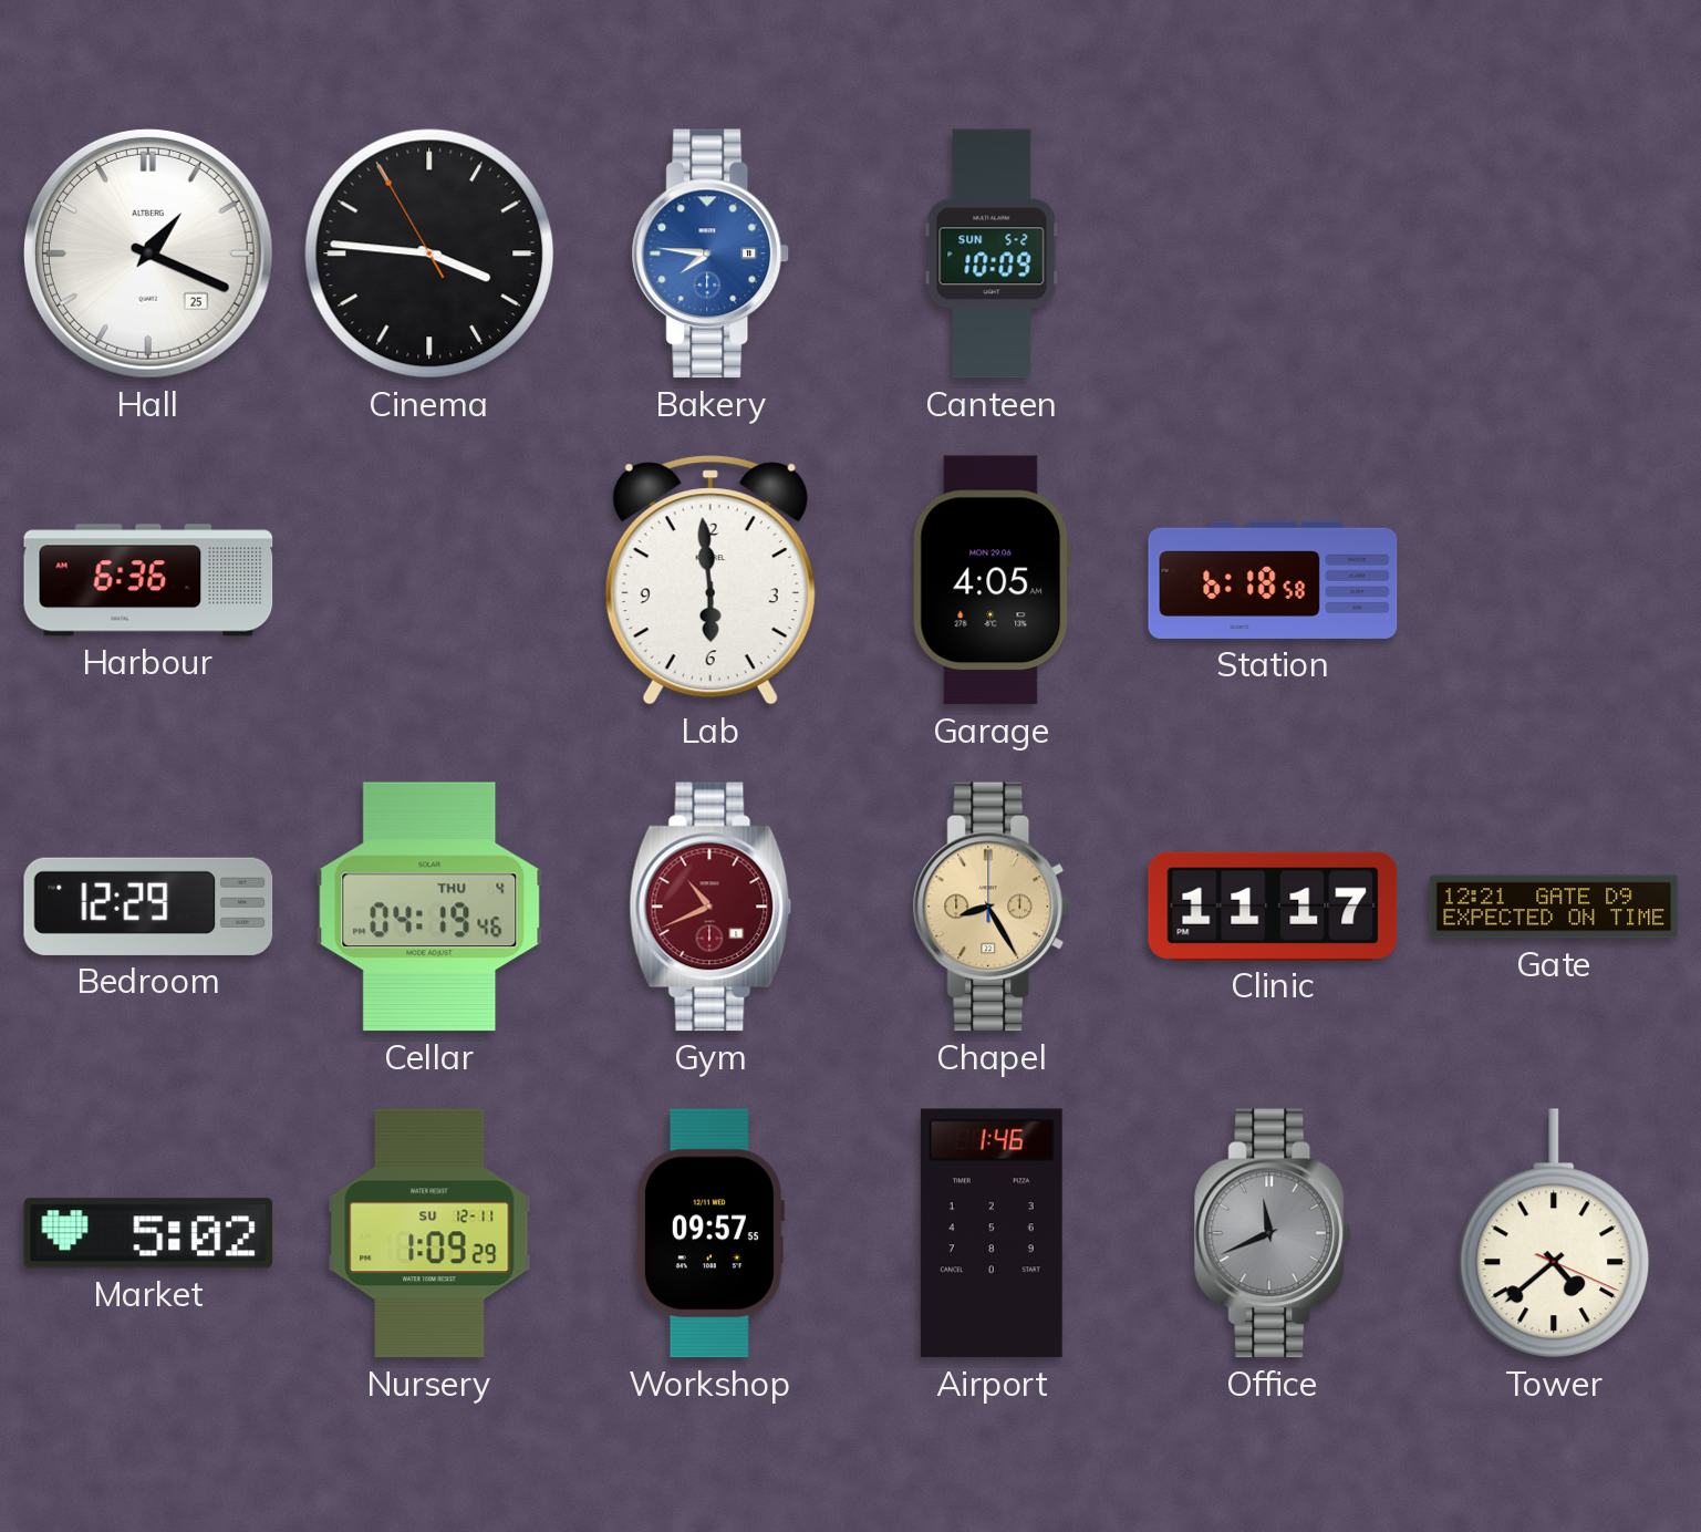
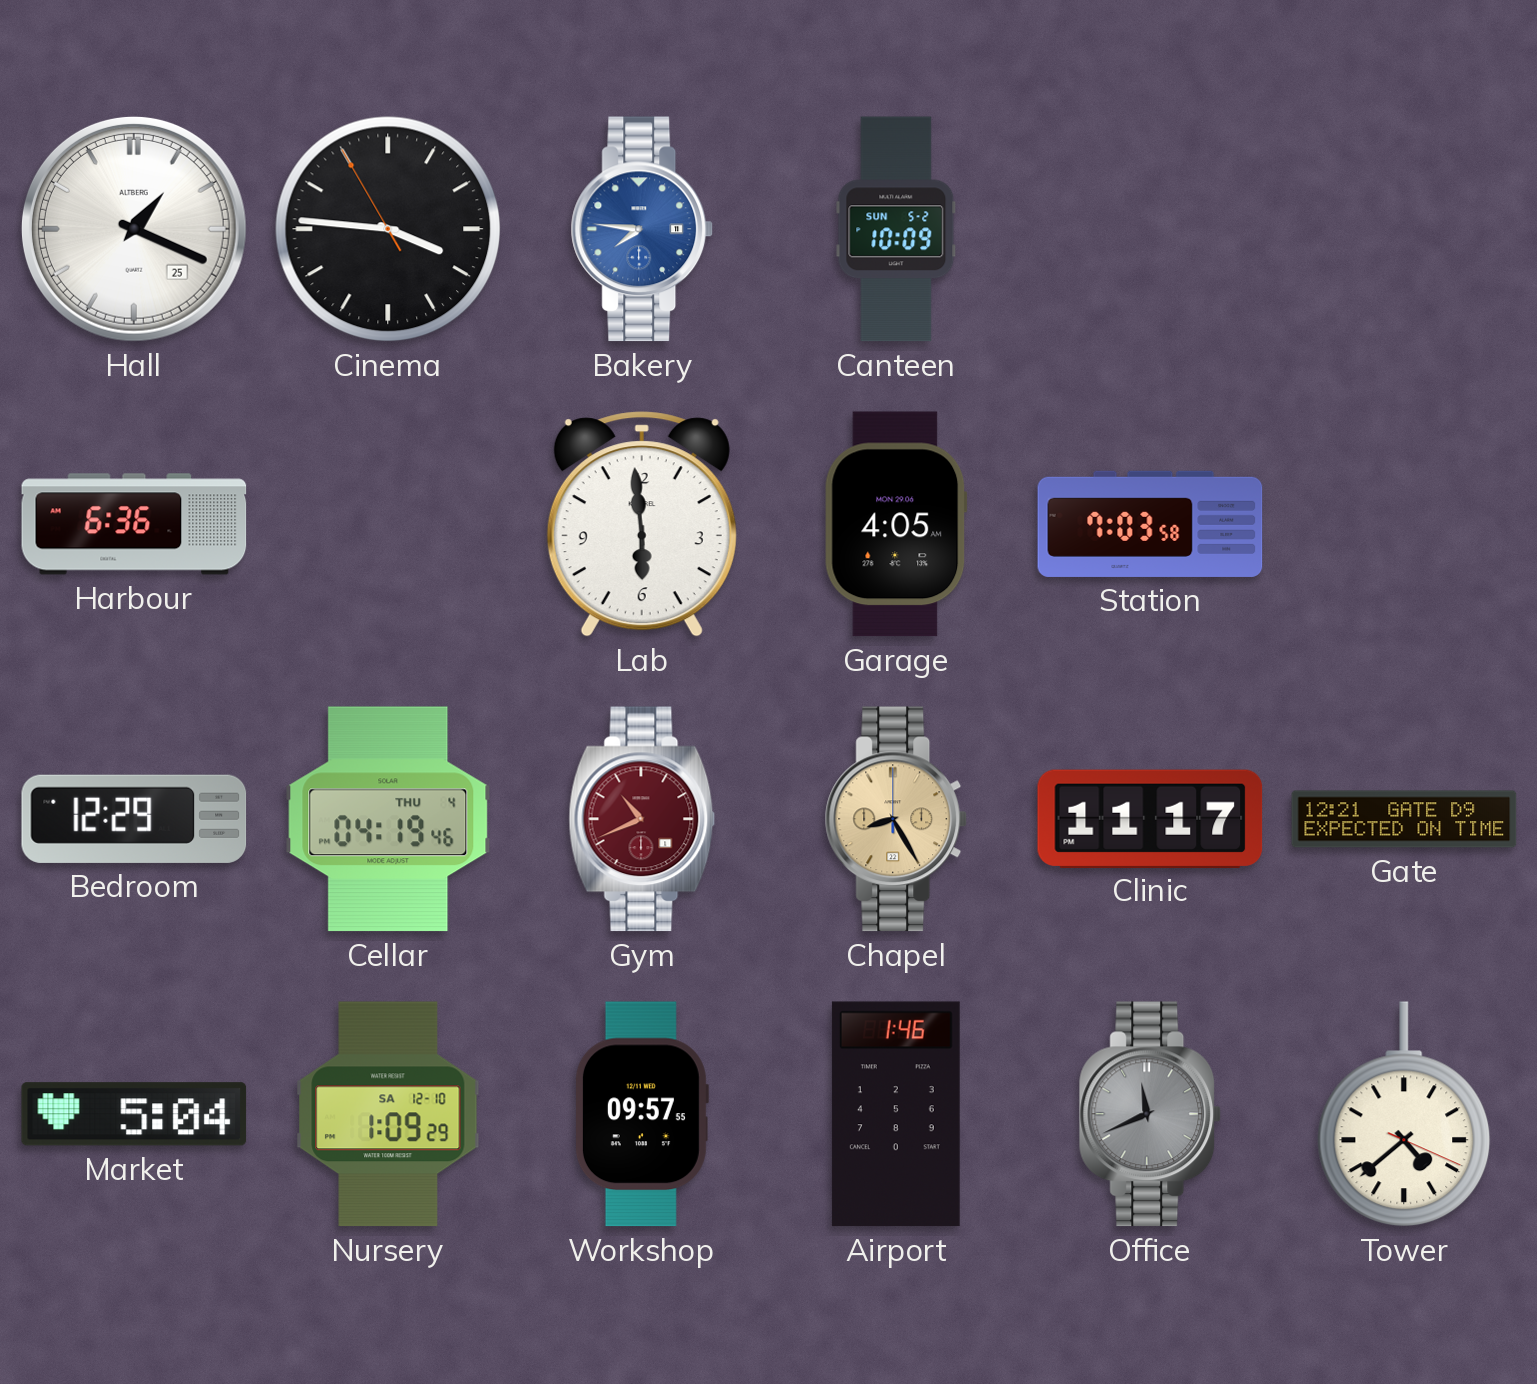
Station: 6:18 -> 7:03
Market: 5:02 -> 5:04
Nursery date: SU 12-11 -> SA 12-10
